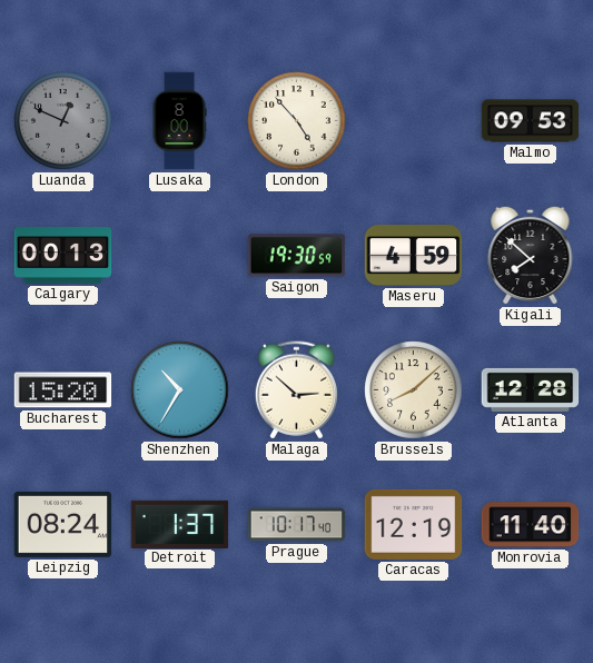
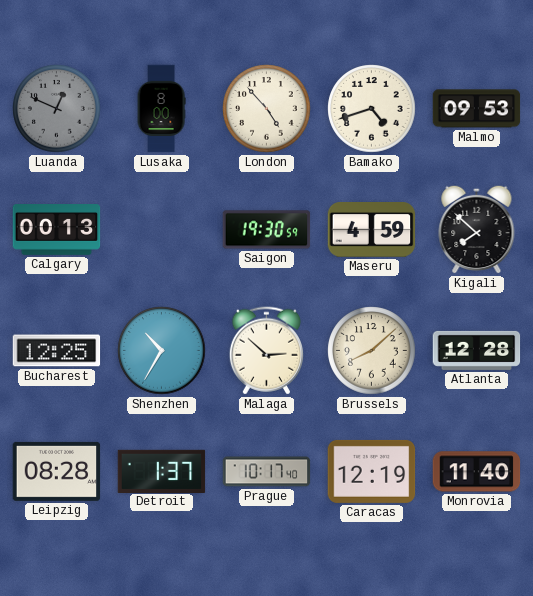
Bamako: none -> 4:42
Bucharest: 15:20 -> 12:25
Leipzig: 08:24 -> 08:28
